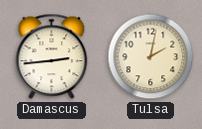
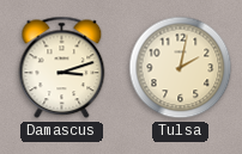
Damascus: 2:44 -> 3:12
